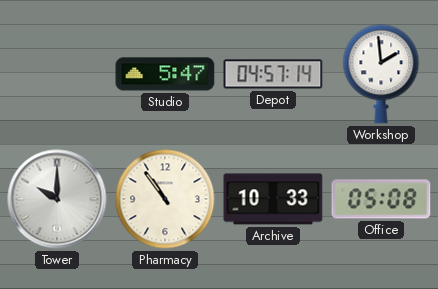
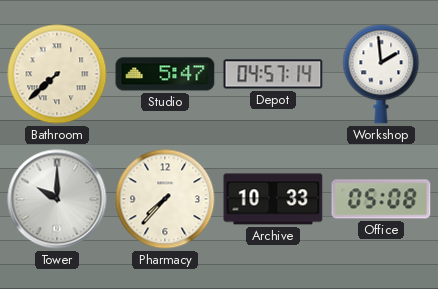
Bathroom: none -> 7:38
Pharmacy: 10:54 -> 7:37
